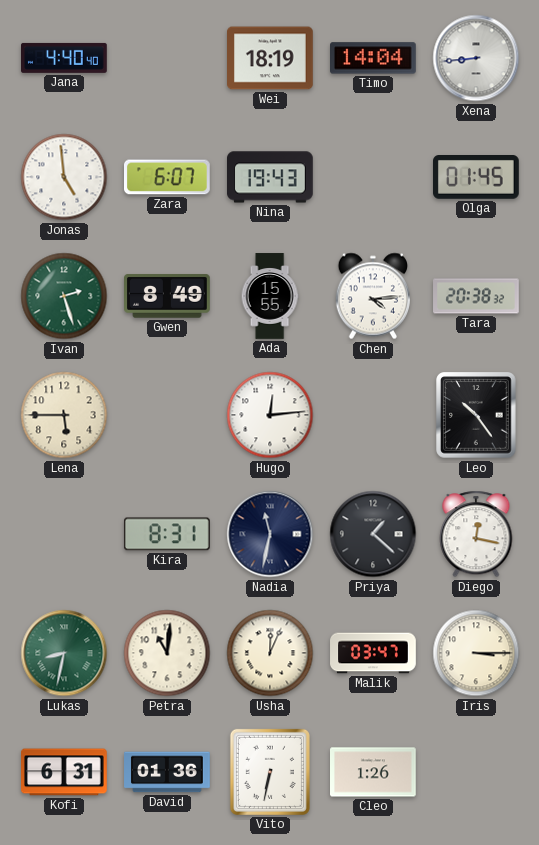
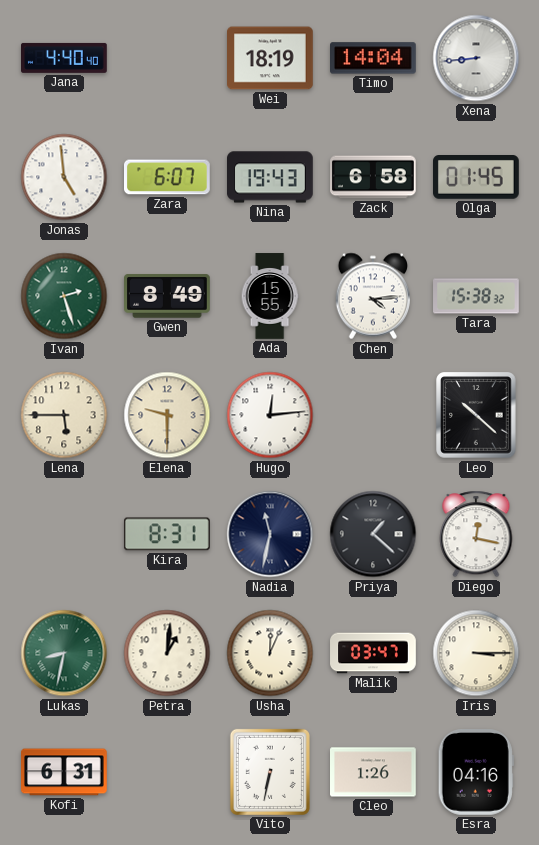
Zack: none -> 6:58
Tara: 20:38 -> 15:38
Elena: none -> 9:30
Leo: 10:24 -> 10:22
Petra: 11:01 -> 1:01
David: 01:36 -> none
Esra: none -> 04:16
